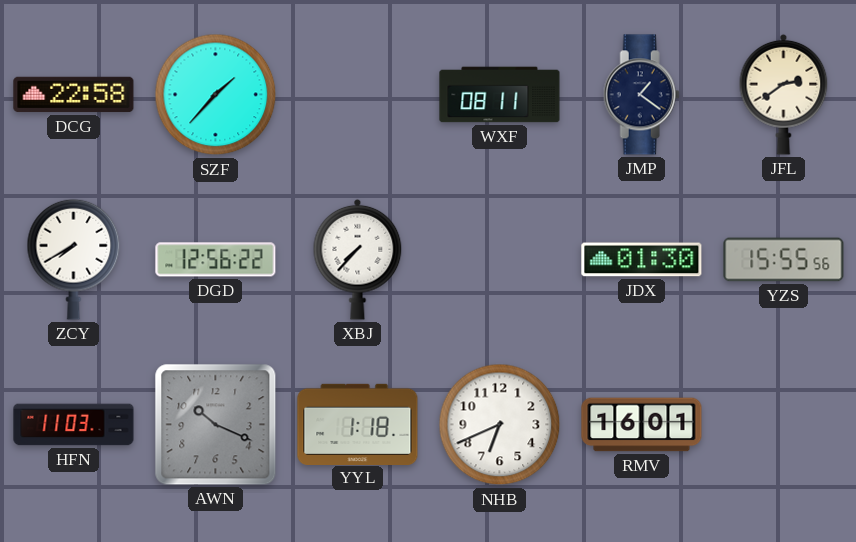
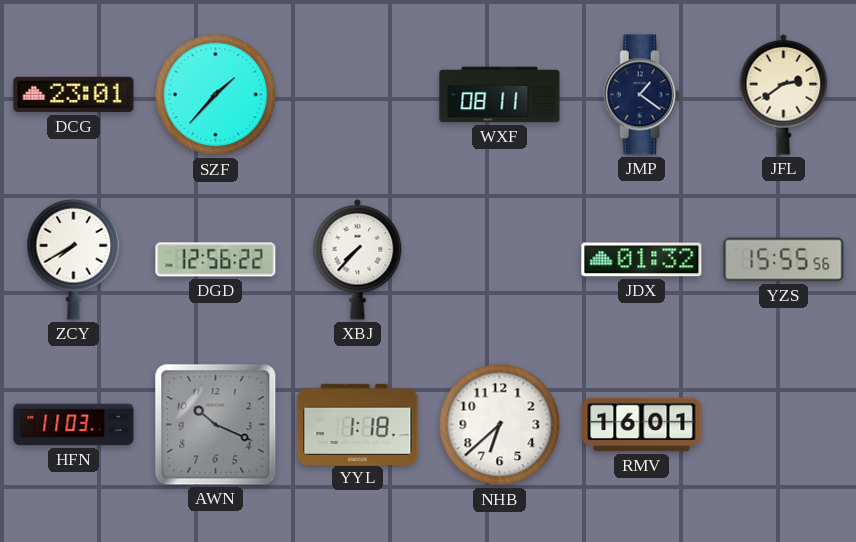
DCG: 22:58 -> 23:01
JDX: 01:30 -> 01:32
NHB: 6:41 -> 6:38
